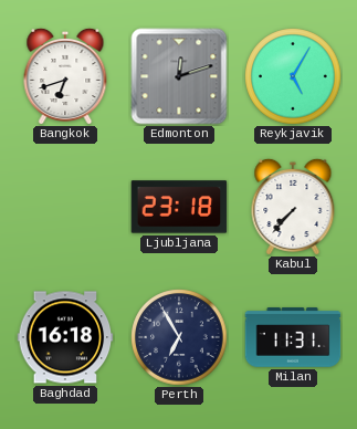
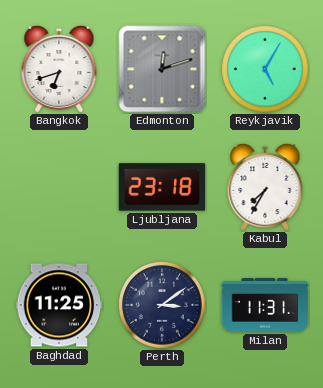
Kabul: 7:37 -> 7:35
Baghdad: 16:18 -> 11:25
Perth: 6:55 -> 3:09
